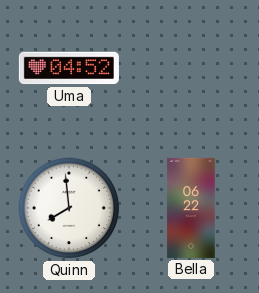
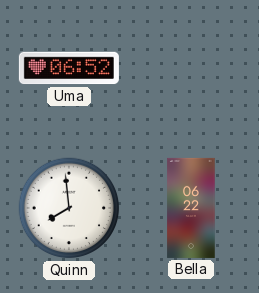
Uma: 04:52 -> 06:52
